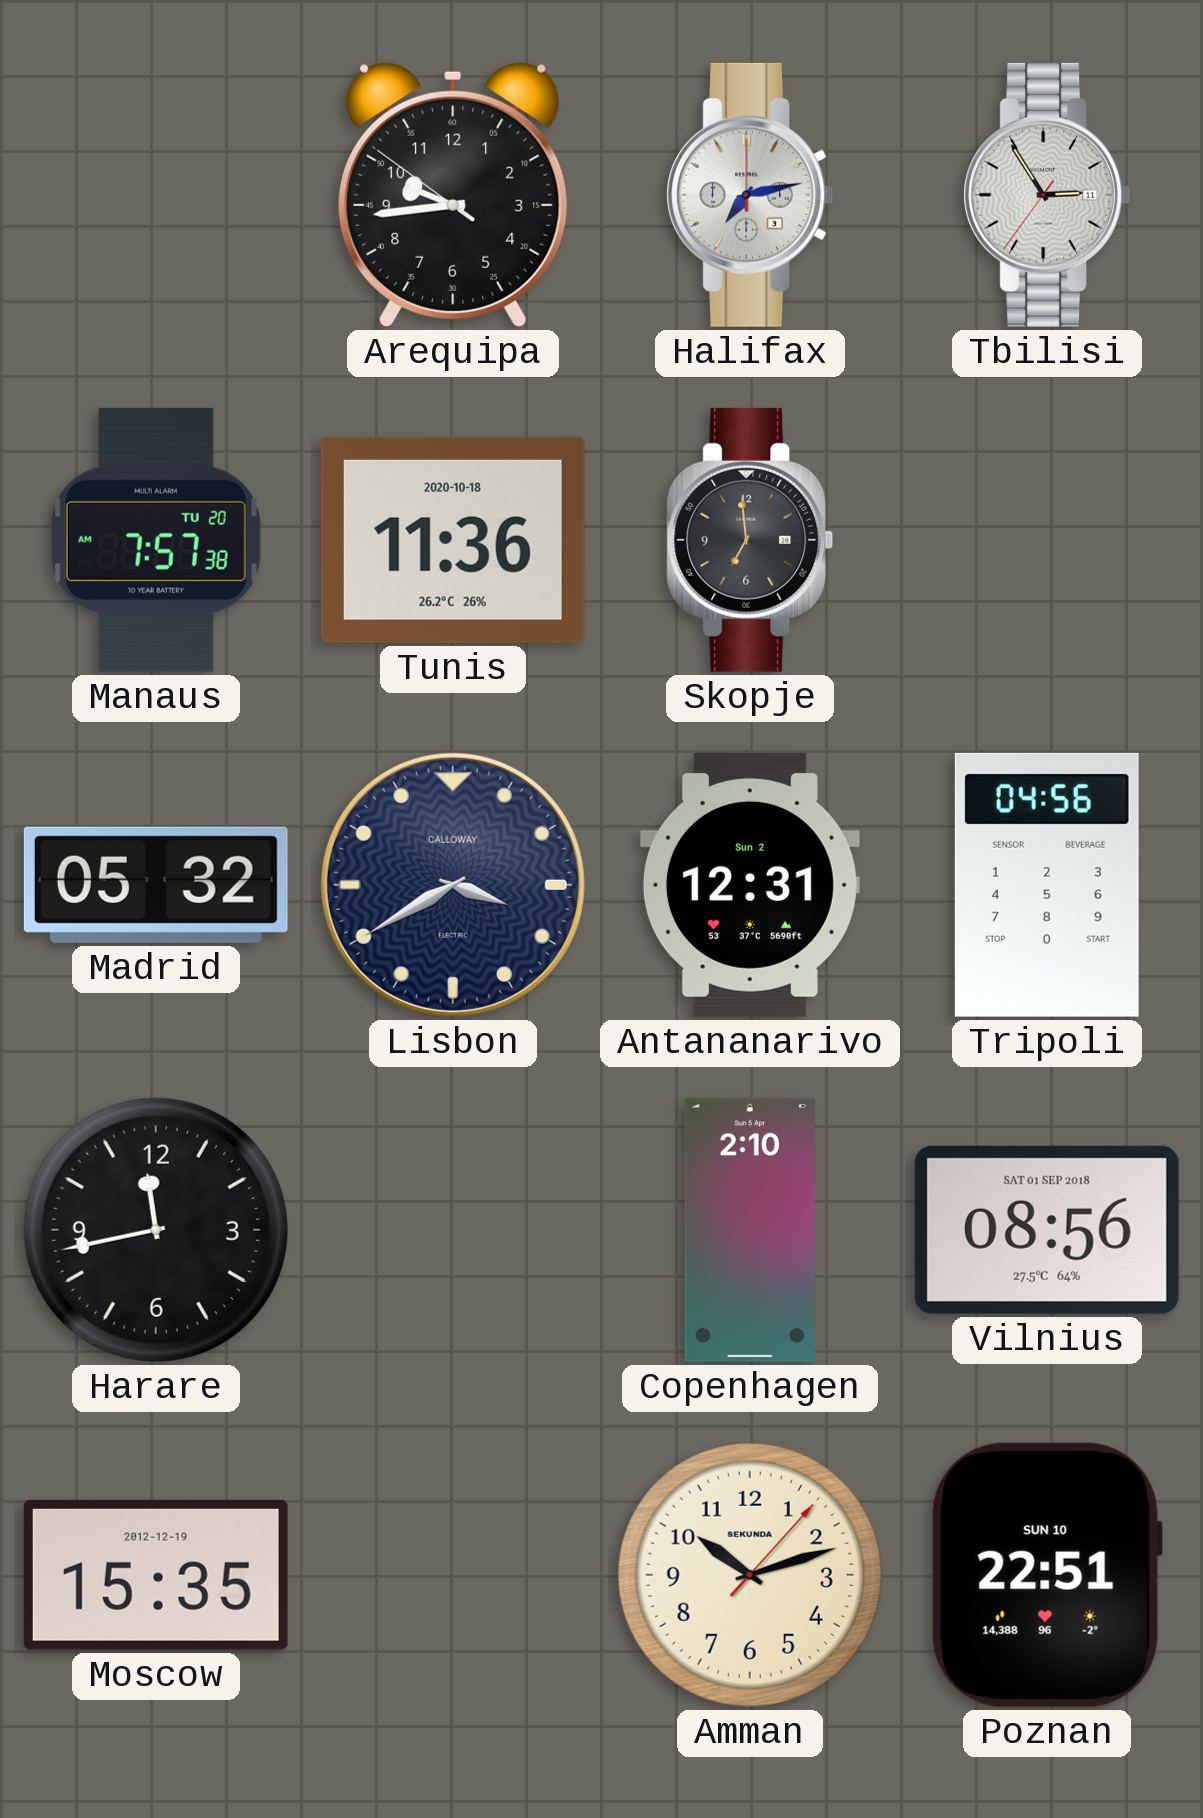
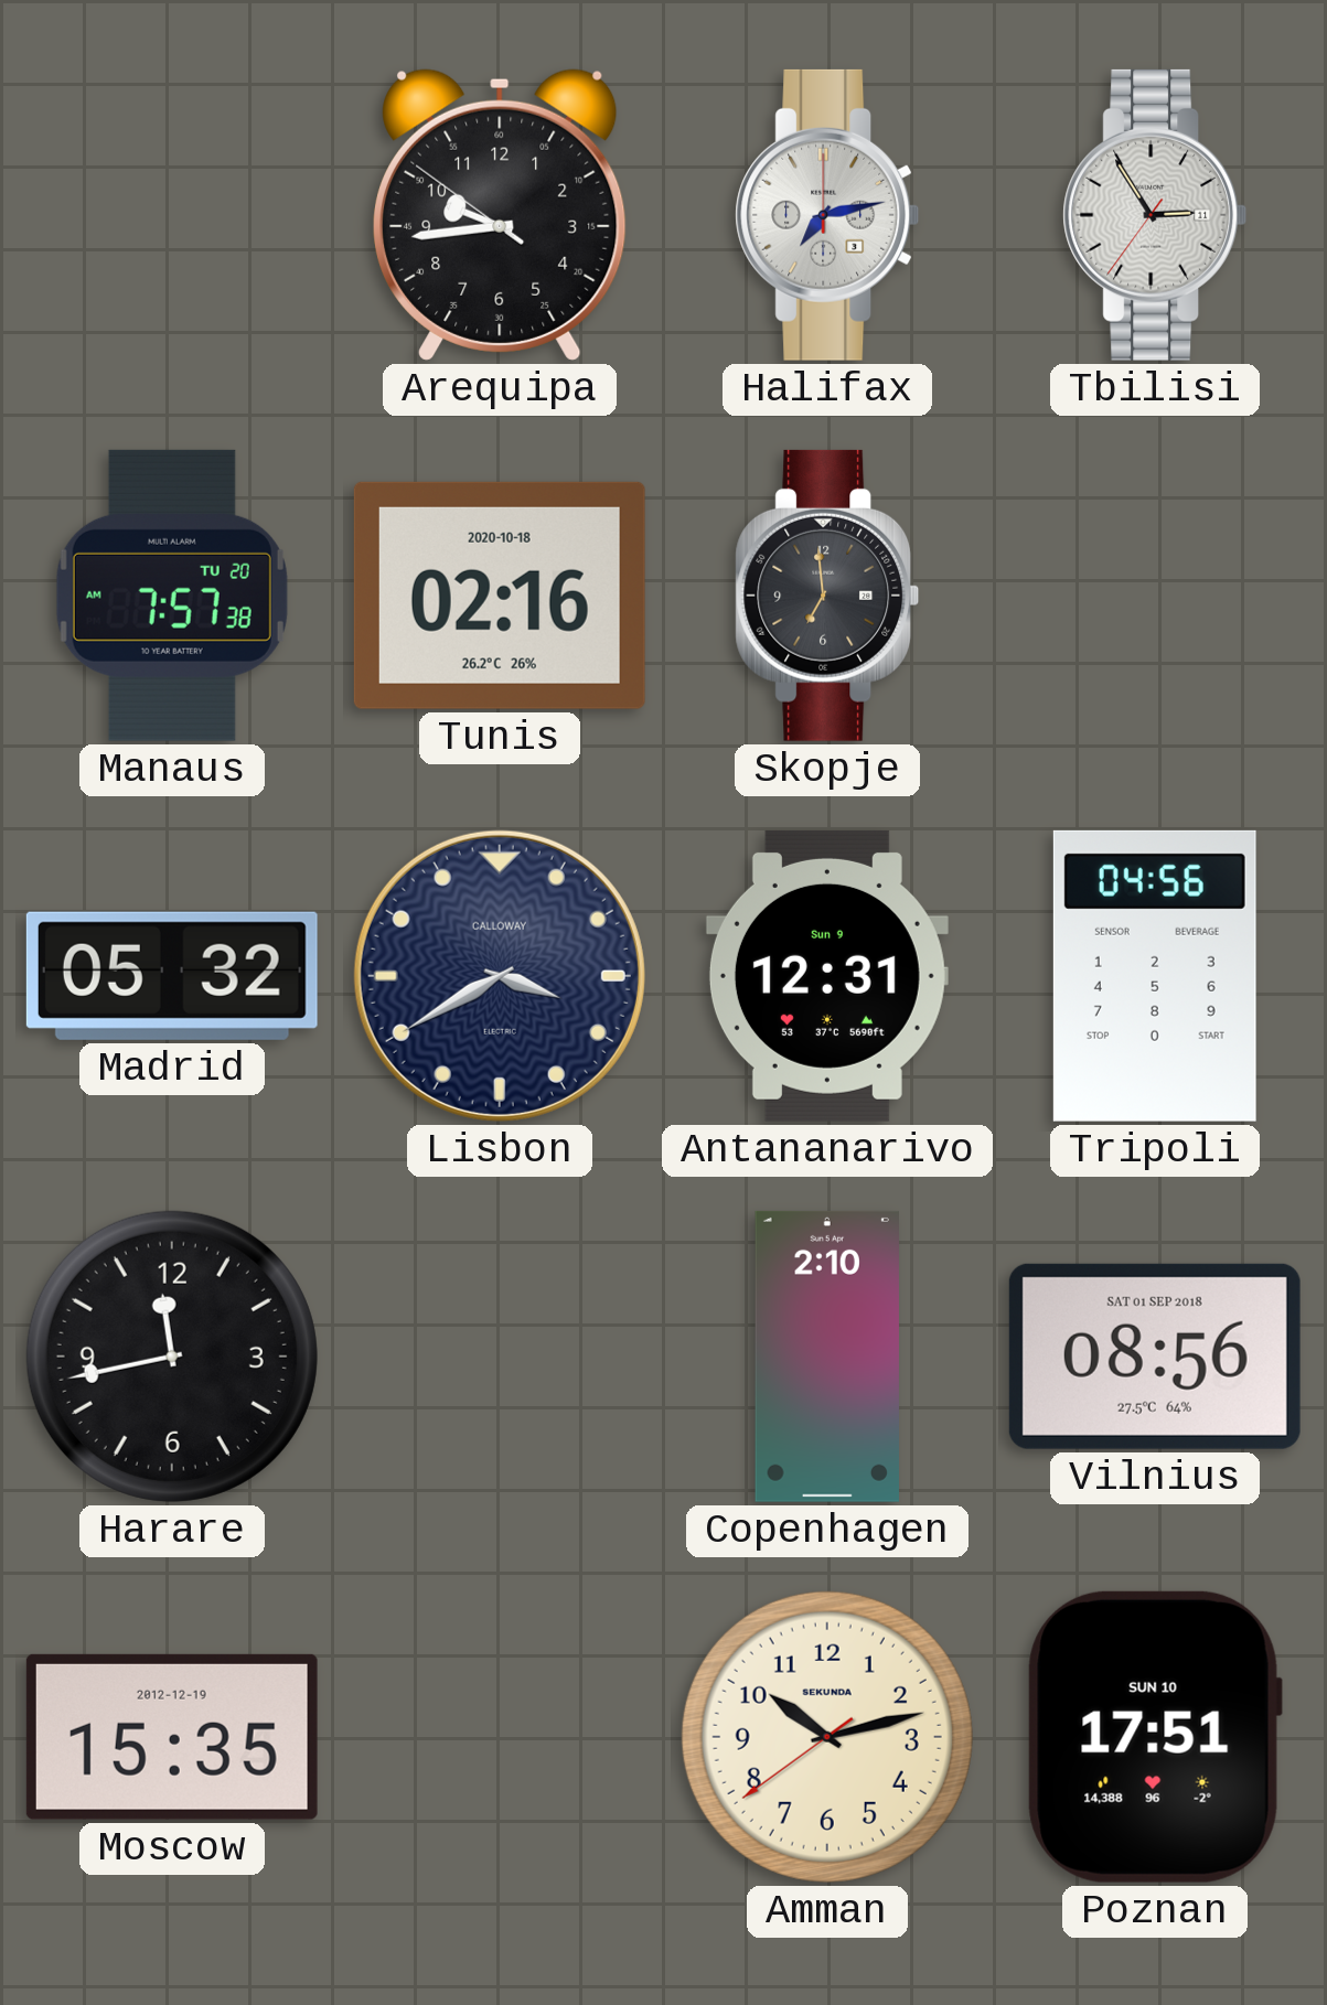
Tunis: 11:36 -> 02:16
Antananarivo date: Sun 2 -> Sun 9
Amman: 10:12:07 -> 10:12:39
Poznan: 22:51 -> 17:51
